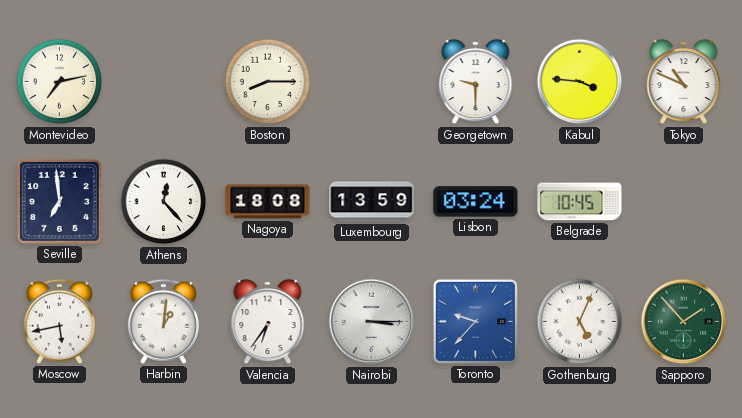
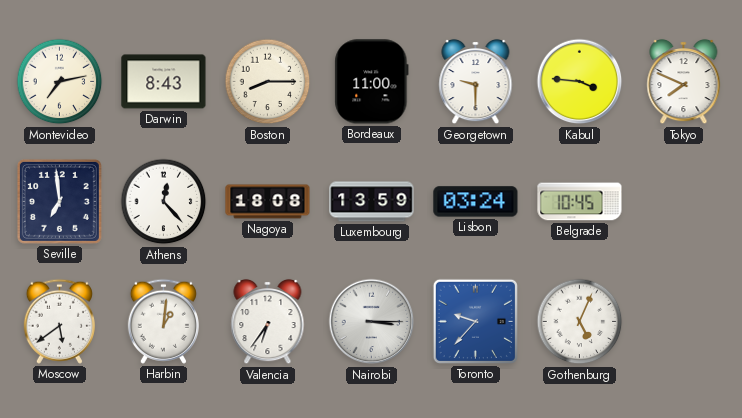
Darwin: none -> 8:43
Bordeaux: none -> 11:00
Tokyo: 10:49 -> 7:49
Moscow: 5:43 -> 5:39
Sapporo: 1:53 -> none
